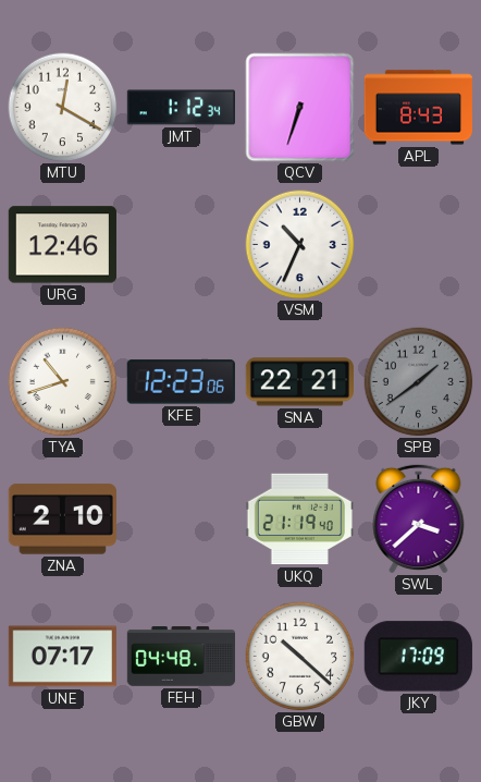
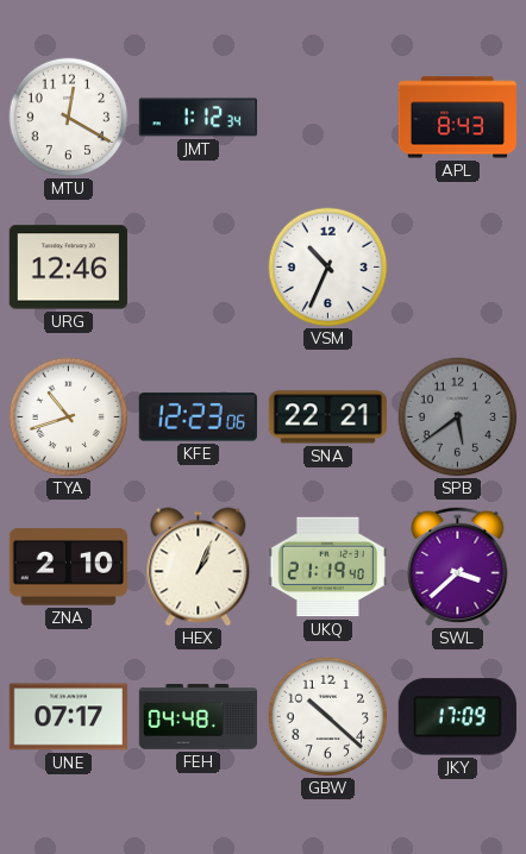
QCV: 6:33 -> none
SPB: 1:39 -> 5:39
HEX: none -> 1:04
